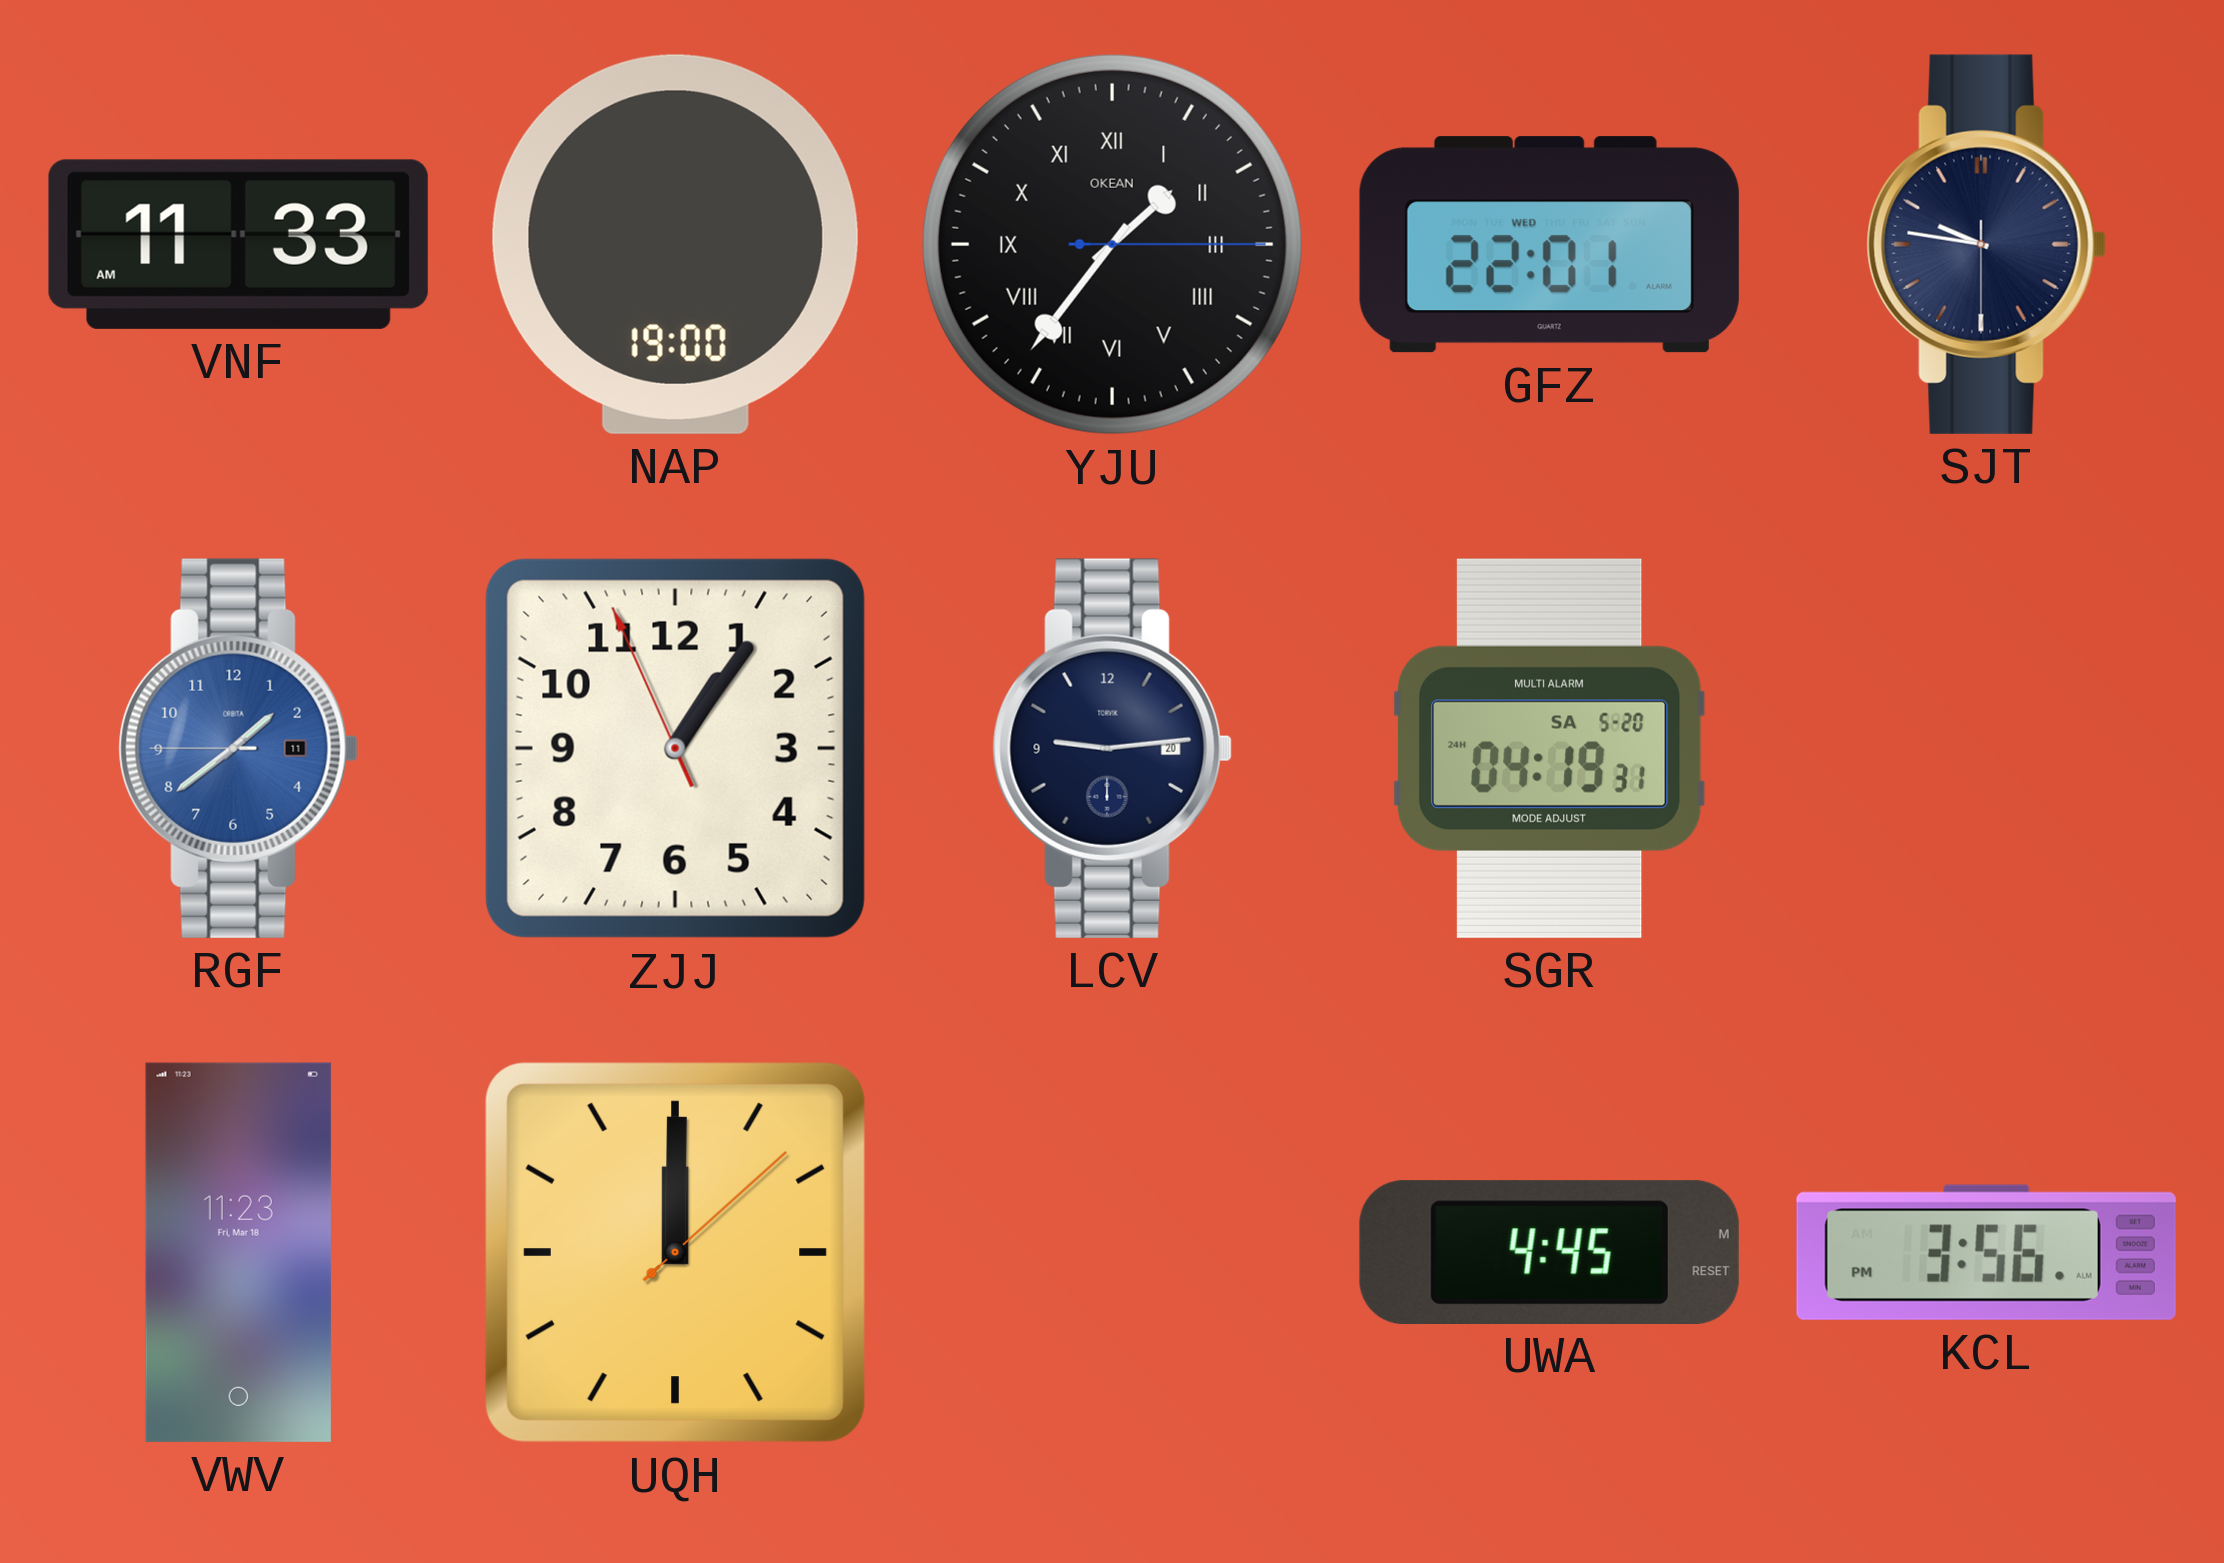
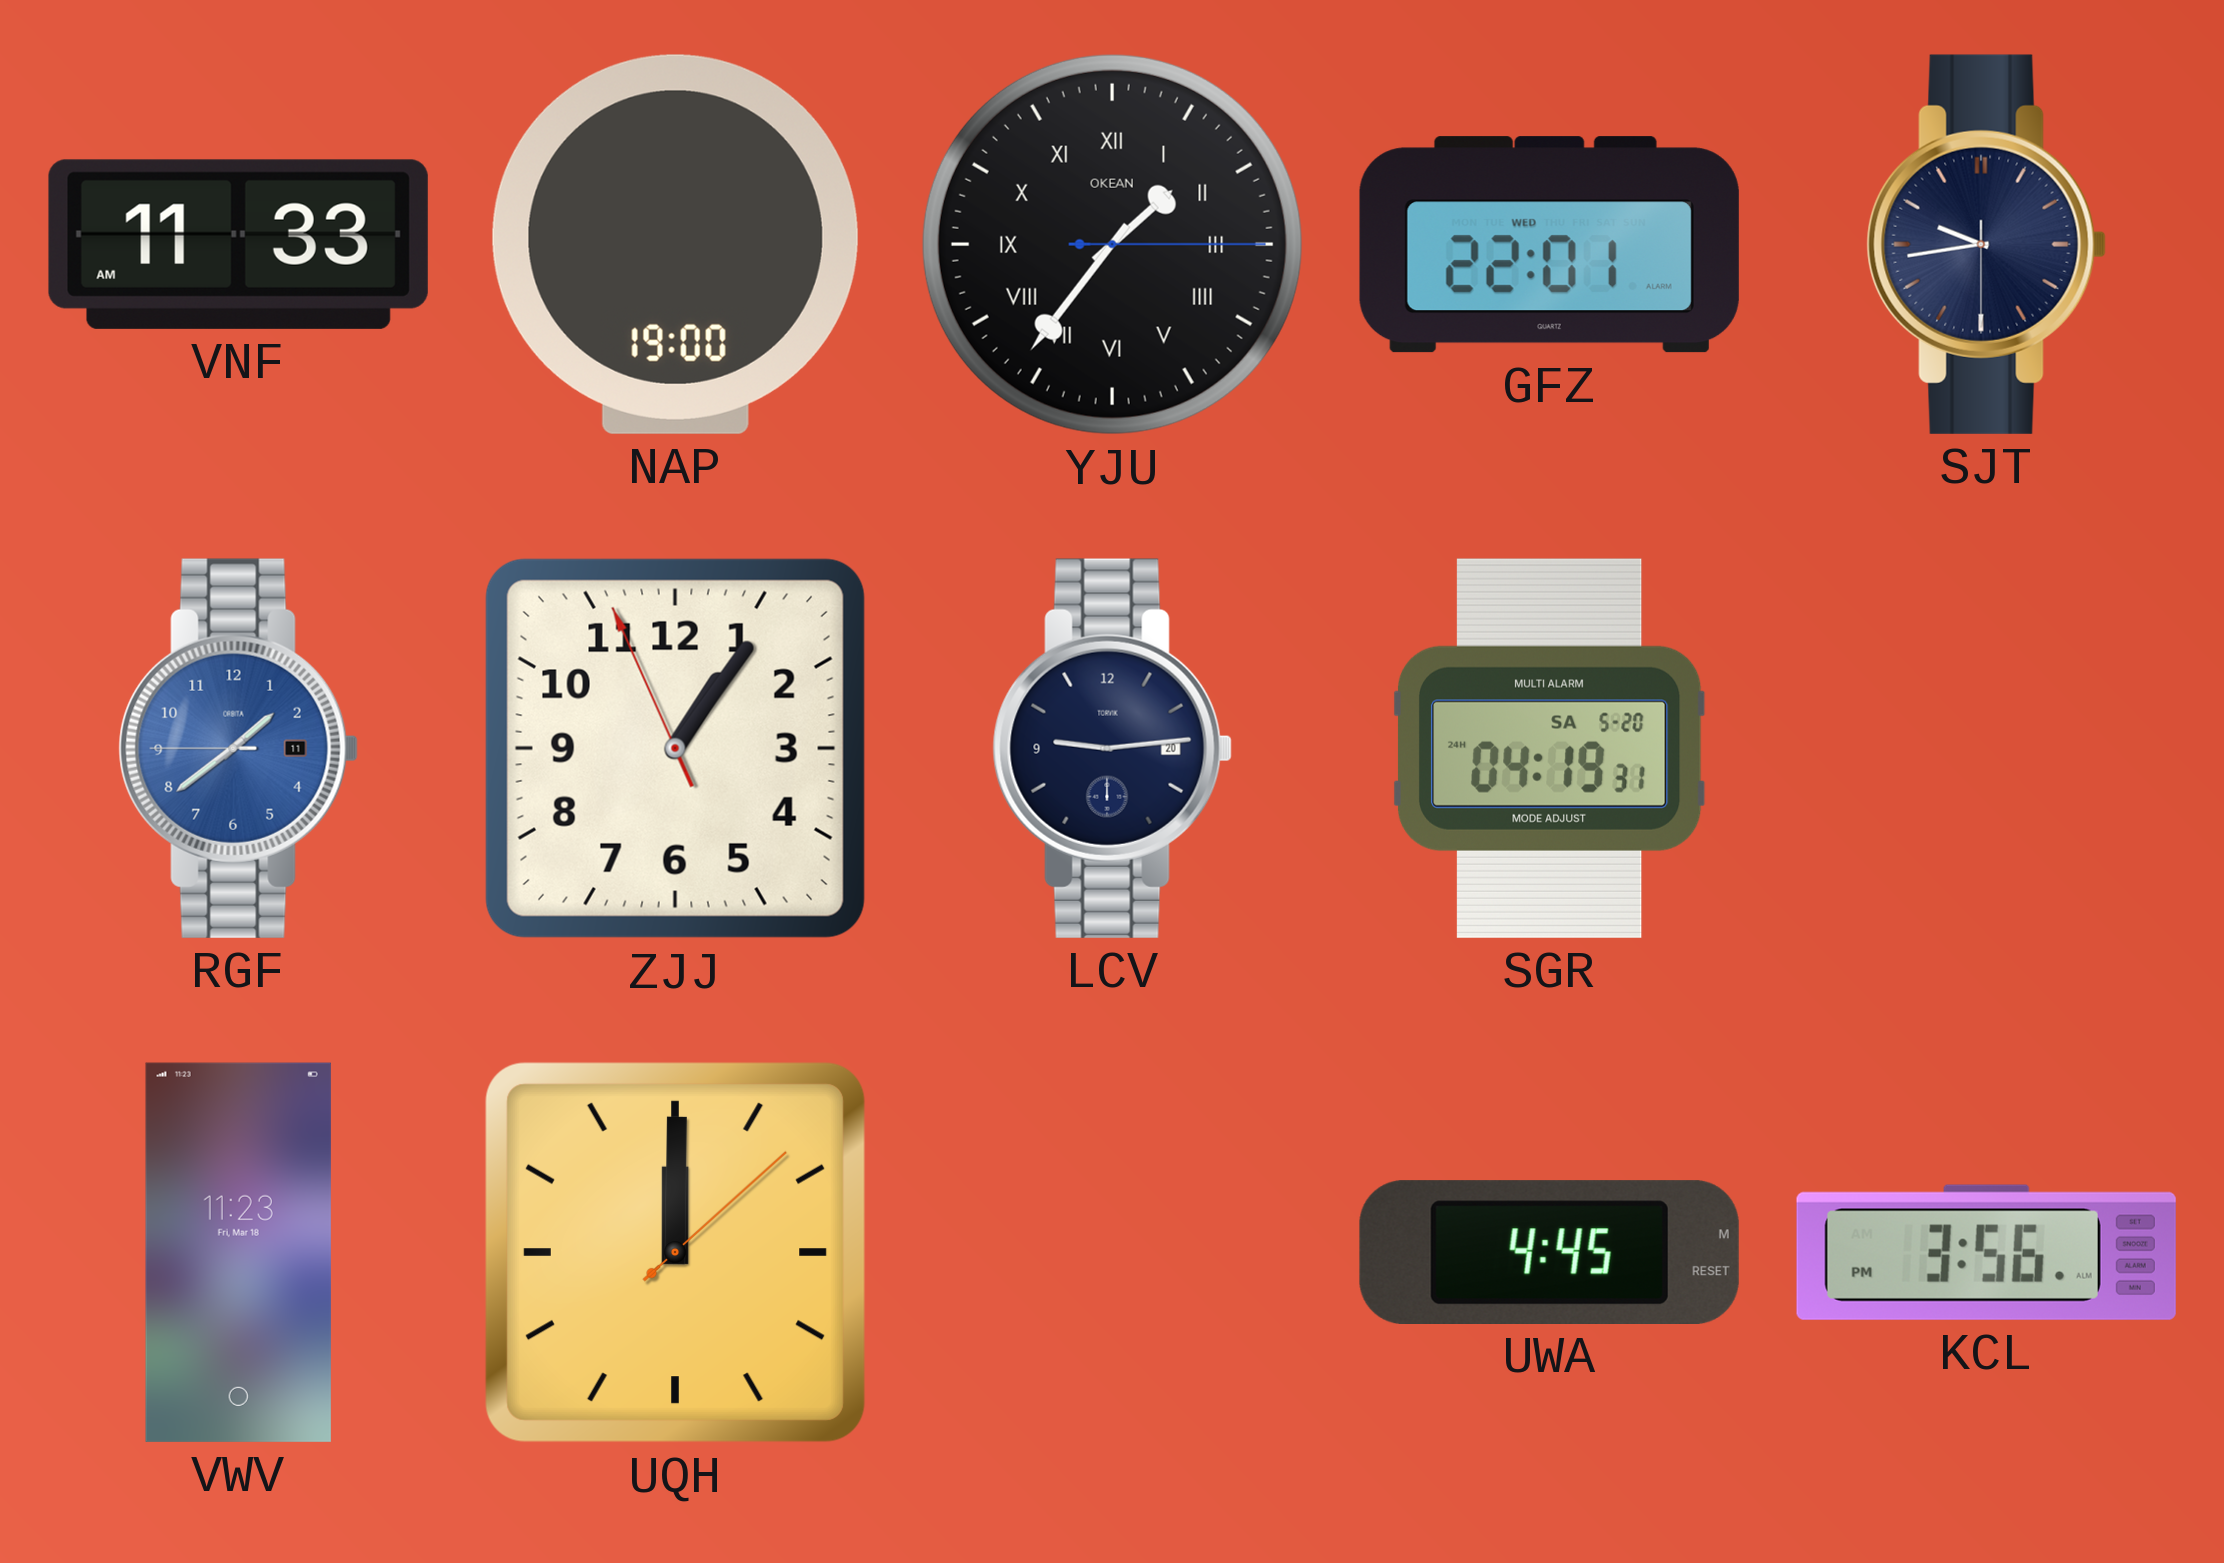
SJT: 9:46 -> 9:43
